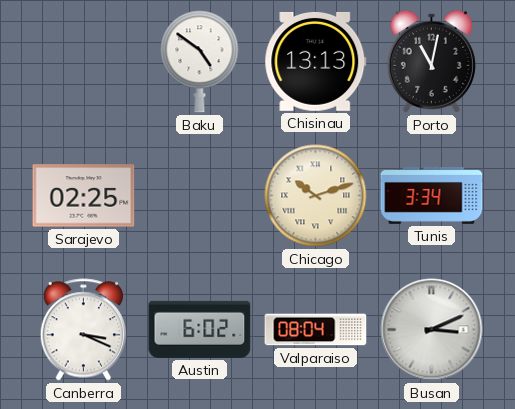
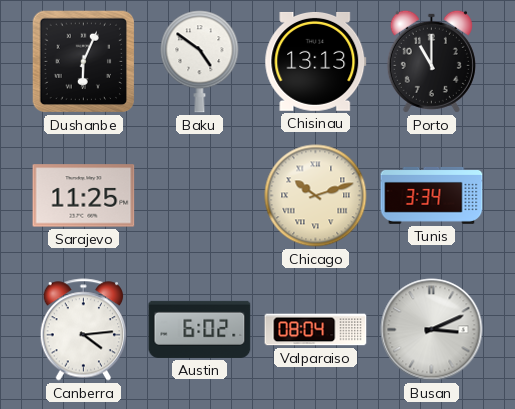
Dushanbe: none -> 6:04
Porto: 11:02 -> 11:00
Sarajevo: 02:25 -> 11:25
Canberra: 3:19 -> 4:14
